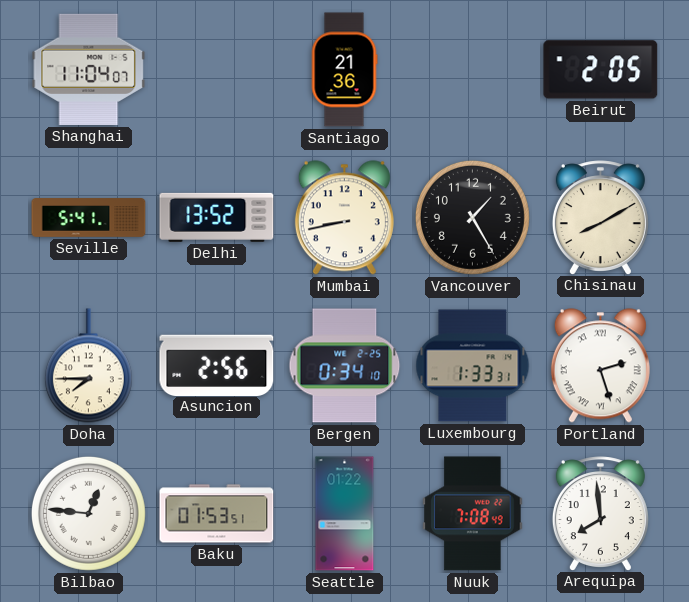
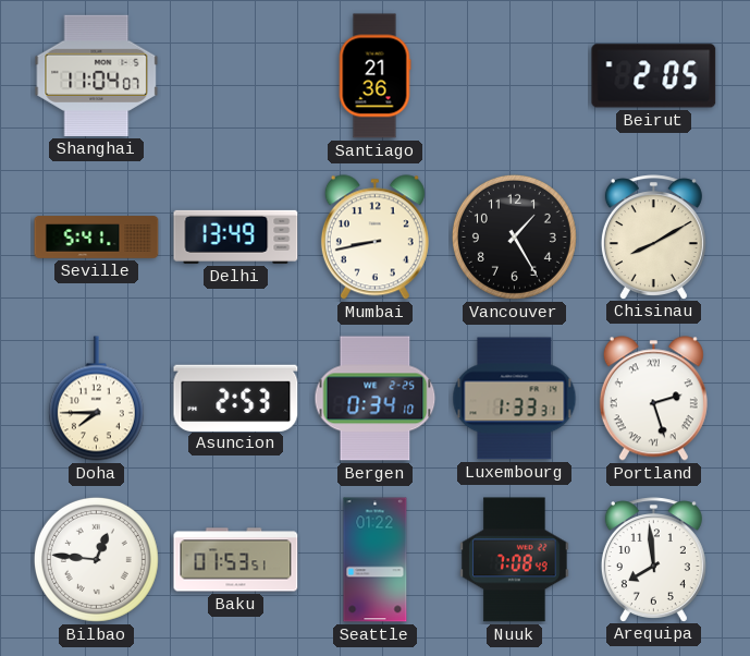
Delhi: 13:52 -> 13:49
Asuncion: 2:56 -> 2:53
